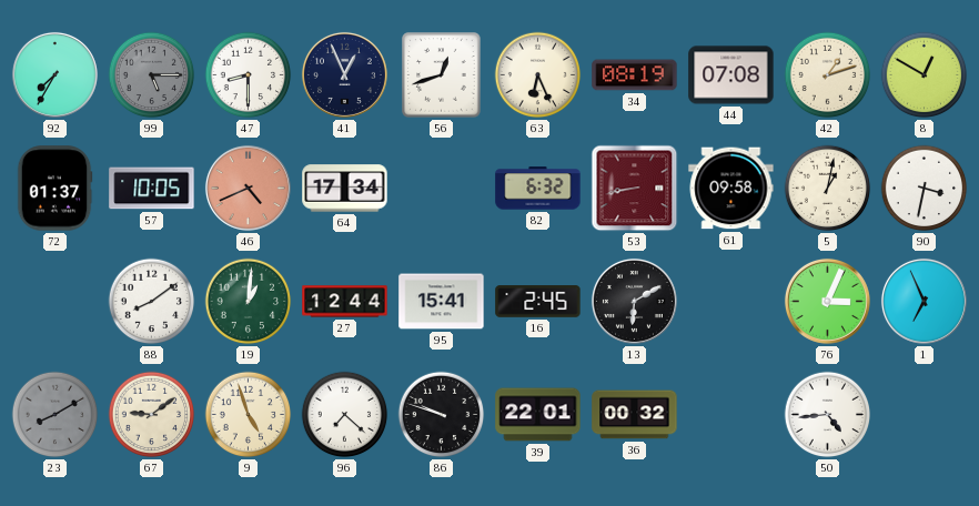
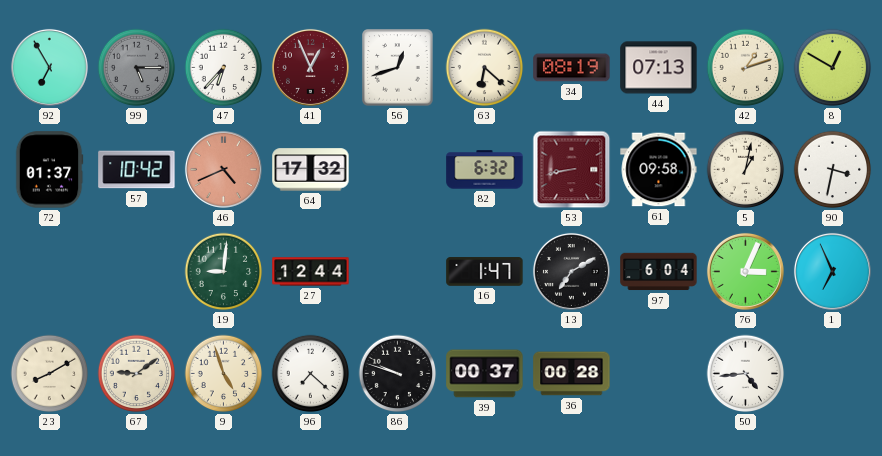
92: 7:35 -> 6:55
47: 8:30 -> 6:37
41 dial: navy -> burgundy
63: 6:26 -> 6:22
44: 07:08 -> 07:13
57: 10:05 -> 10:42
64: 17:34 -> 17:32
88: 8:09 -> none
19: 1:01 -> 9:01
95: 15:41 -> none
16: 2:45 -> 1:47
13: 6:10 -> 7:10
97: none -> 6:04
23 dial: grey -> cream
39: 22:01 -> 00:37
36: 00:32 -> 00:28
